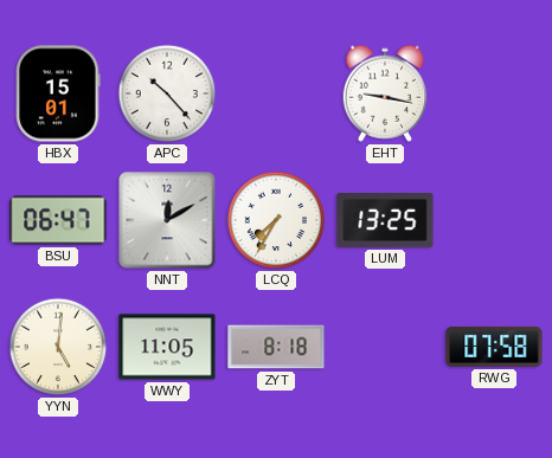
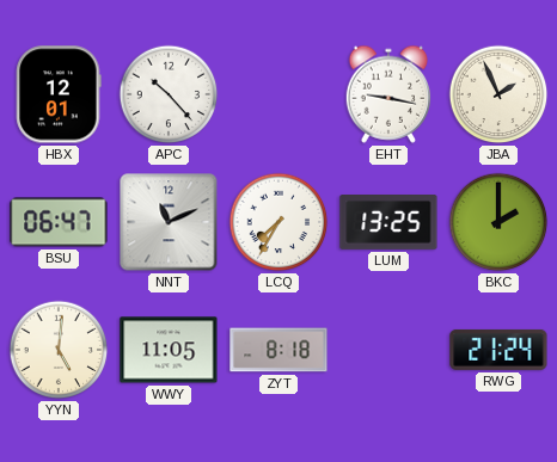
HBX: 15:01 -> 12:01
JBA: none -> 1:56
NNT: 12:10 -> 11:11
BKC: none -> 2:00
RWG: 07:58 -> 21:24
